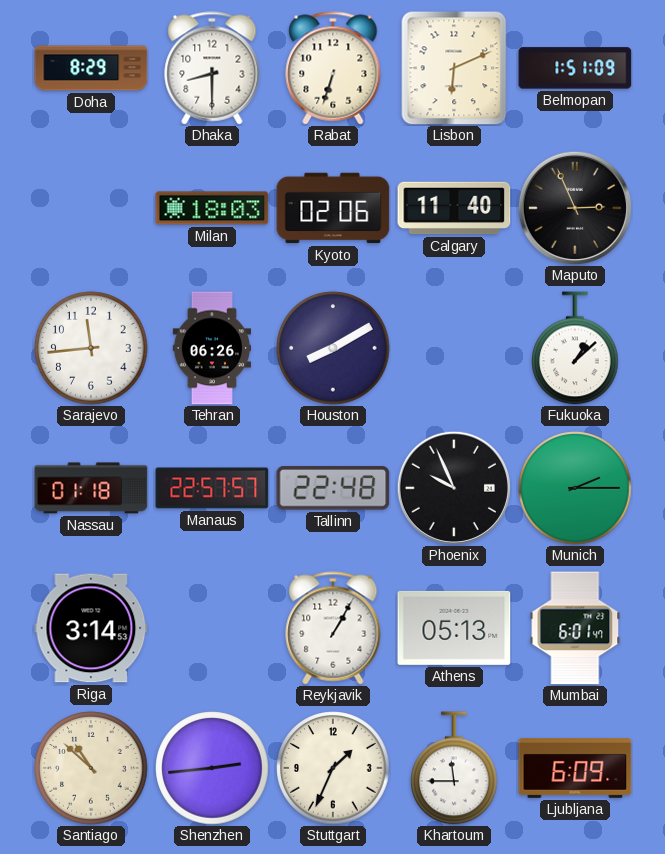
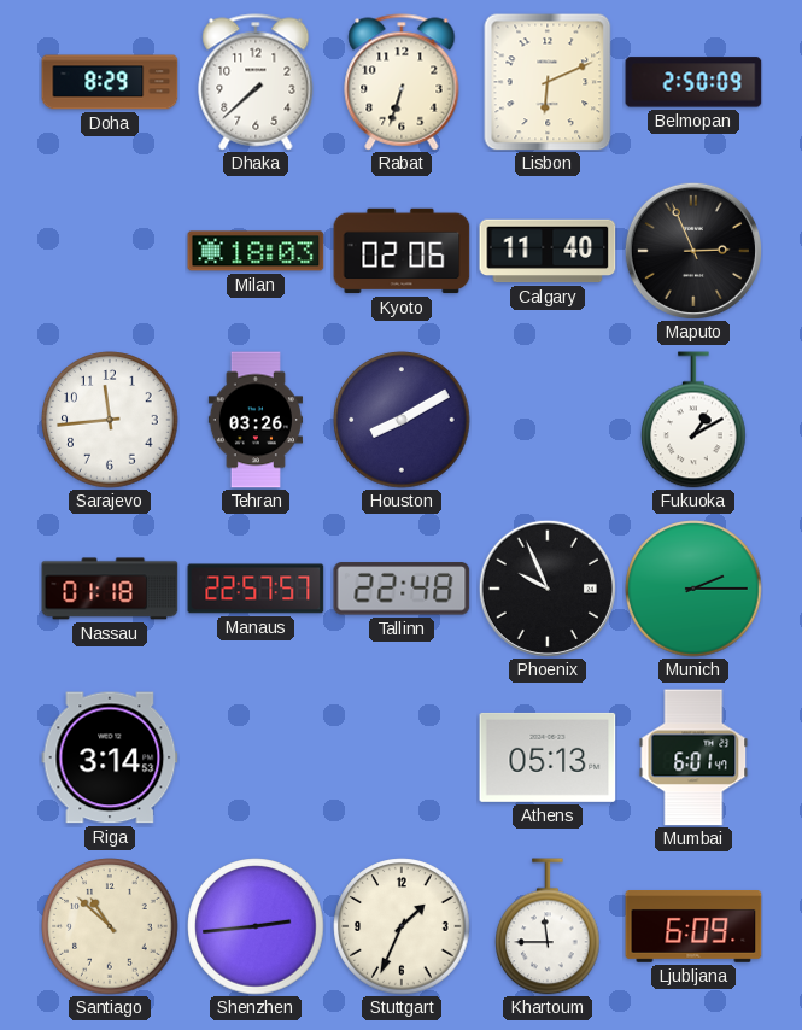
Dhaka: 8:30 -> 7:38
Belmopan: 1:51 -> 2:50
Tehran: 06:26 -> 03:26
Fukuoka: 1:08 -> 1:10
Reykjavik: 1:05 -> none
